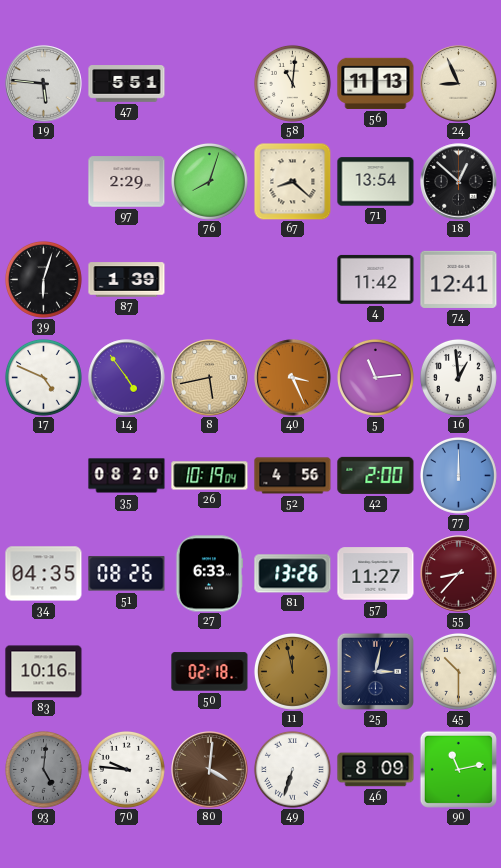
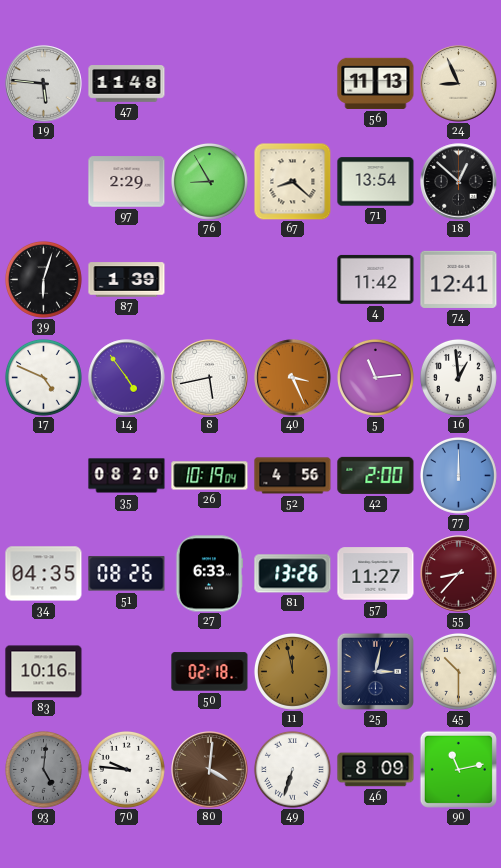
47: 5:51 -> 11:48
58: 11:01 -> none
76: 8:03 -> 8:55
8 dial: champagne -> white
